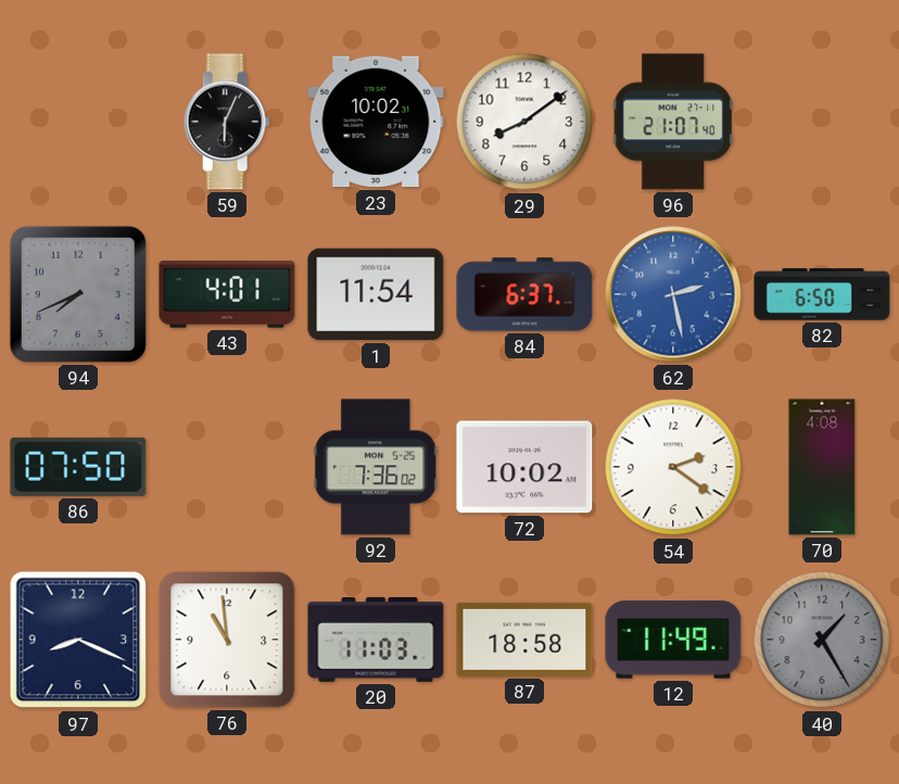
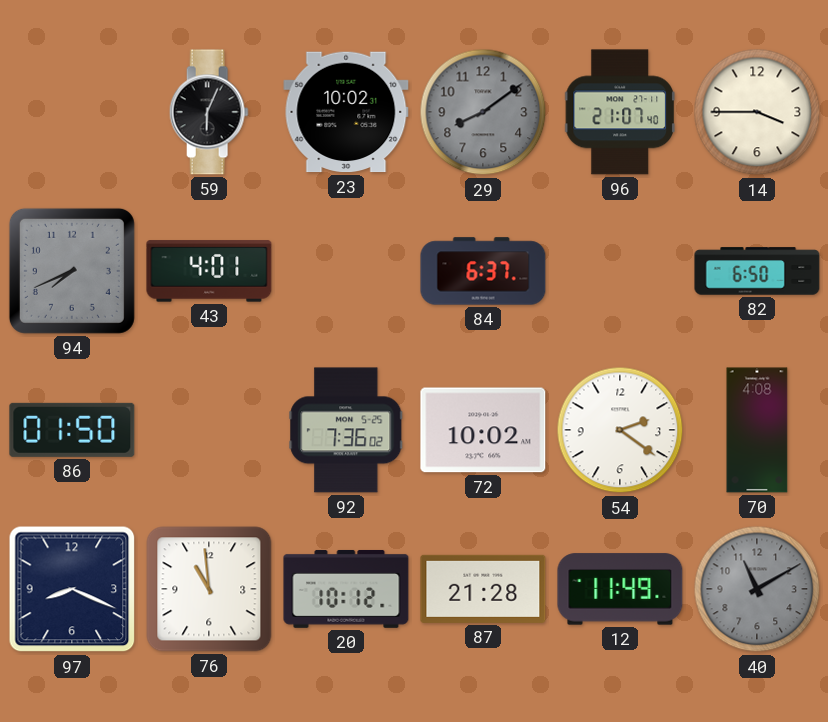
29 dial: white -> grey
14: none -> 3:45
1: 11:54 -> none
62: 2:28 -> none
86: 07:50 -> 01:50
20: 11:03 -> 10:12
87: 18:58 -> 21:28
40: 1:25 -> 11:10
